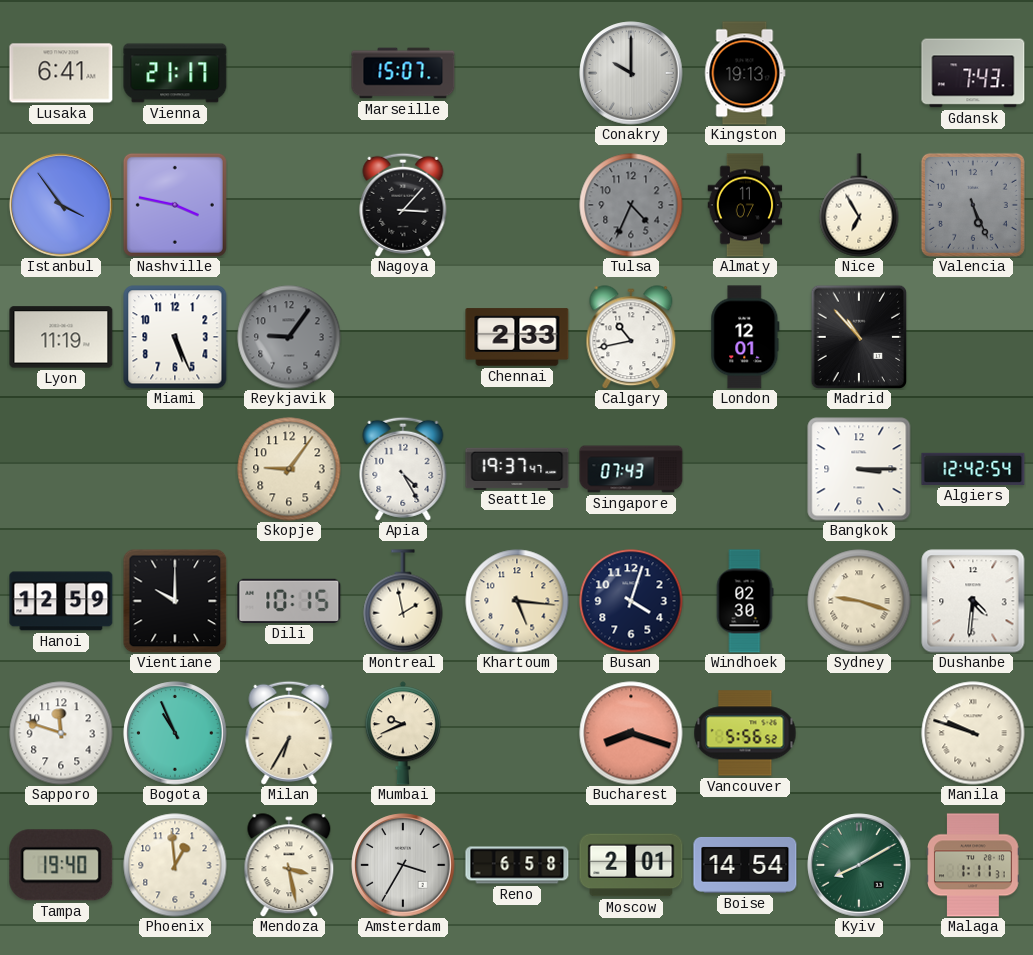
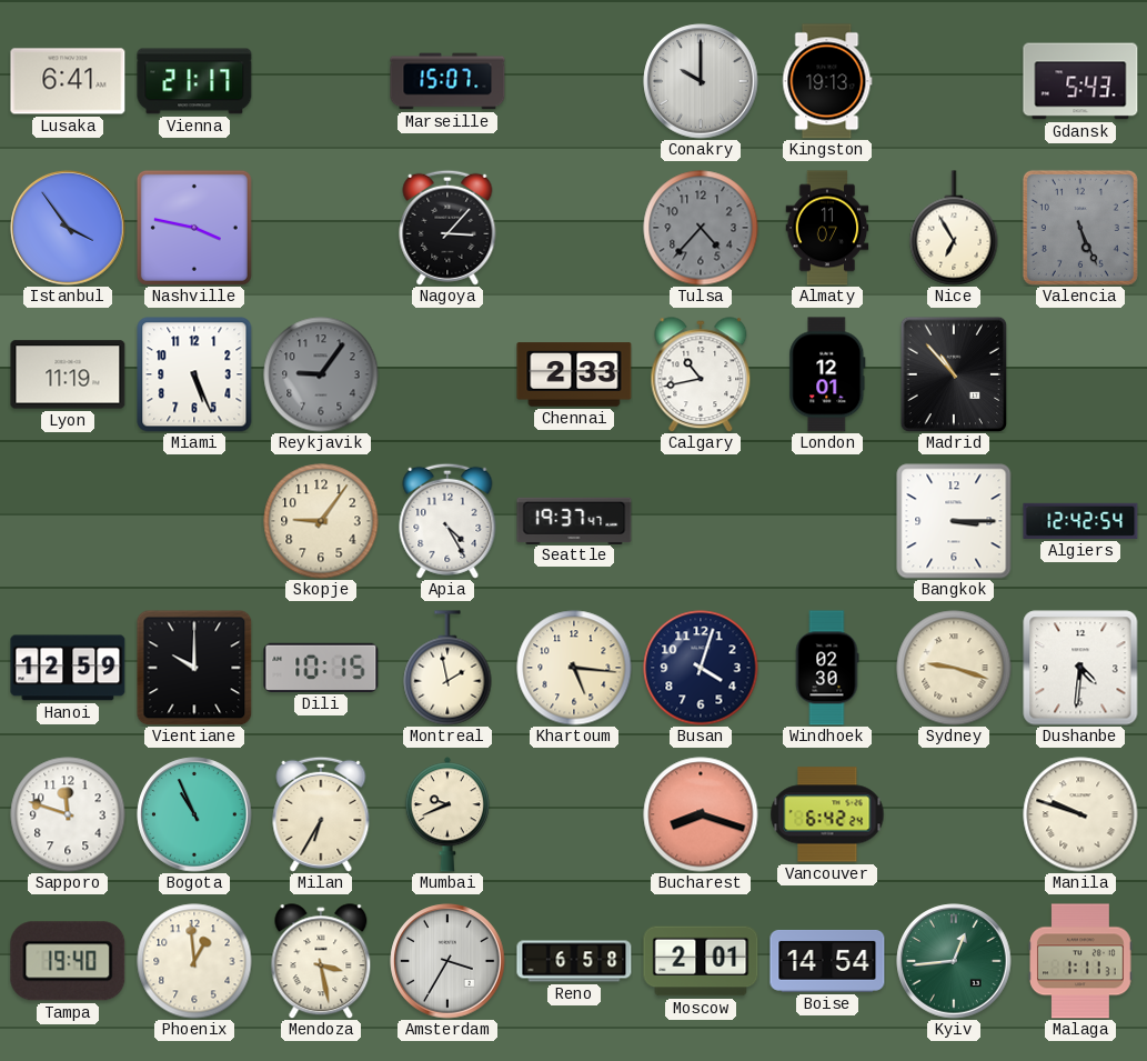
Gdansk: 7:43 -> 5:43
Tulsa: 4:34 -> 4:37
Singapore: 07:43 -> none
Vancouver: 5:56 -> 6:42
Kyiv: 8:10 -> 12:44
